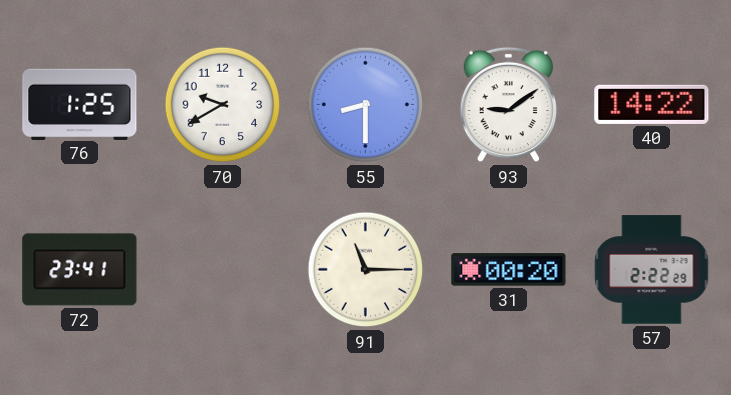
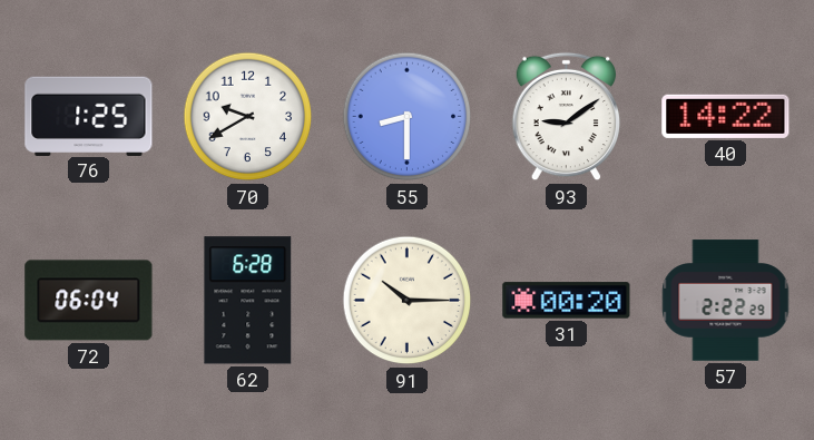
72: 23:41 -> 06:04
62: none -> 6:28
91: 11:15 -> 10:15
